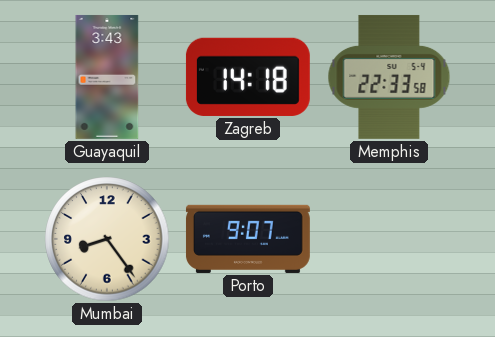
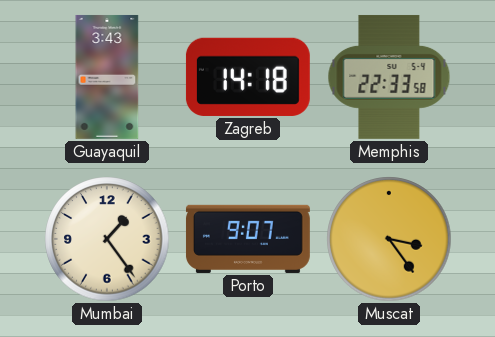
Mumbai: 8:24 -> 1:24
Muscat: none -> 3:24
